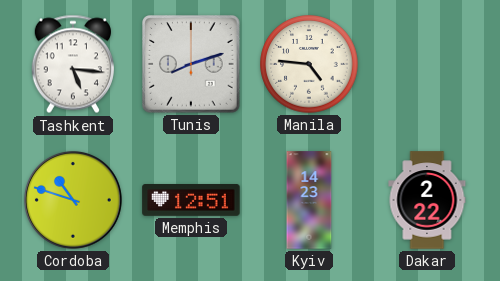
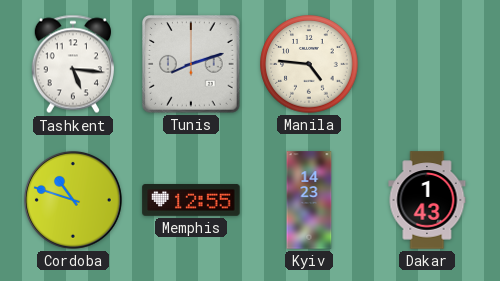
Memphis: 12:51 -> 12:55
Dakar: 2:22 -> 1:43
